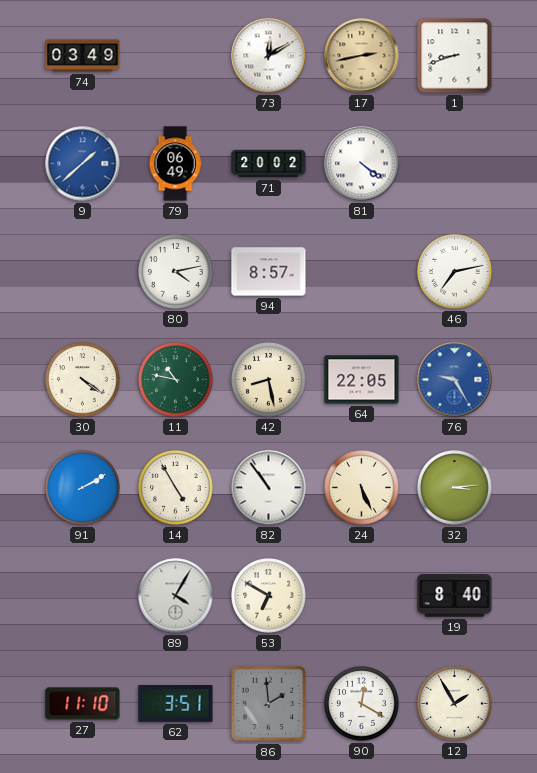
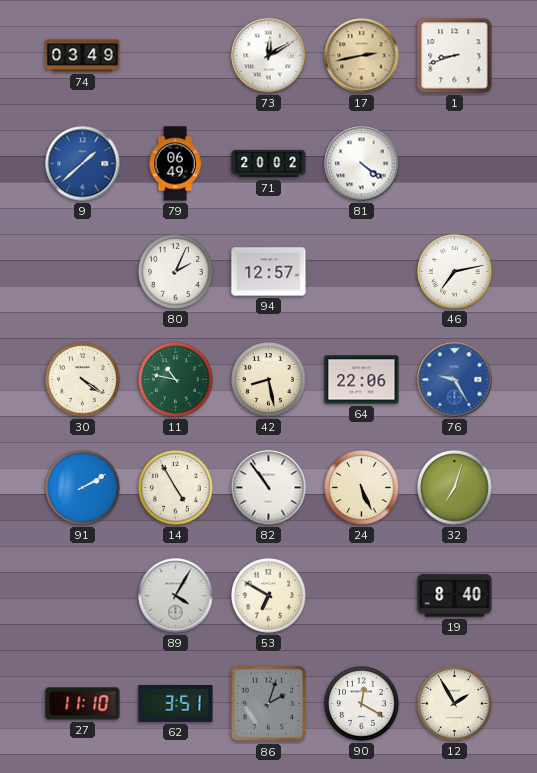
80: 4:13 -> 2:04
94: 8:57 -> 12:57
64: 22:05 -> 22:06
32: 3:14 -> 7:03
86: 1:59 -> 2:03
